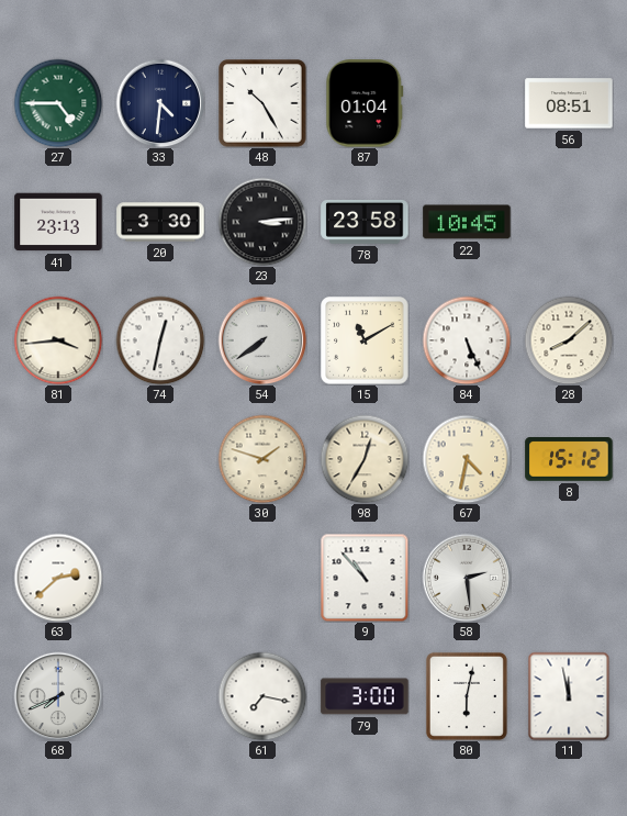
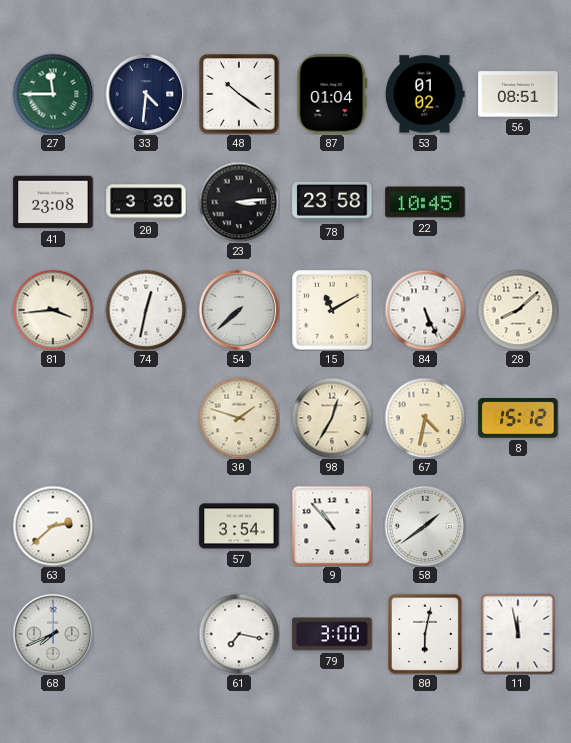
27: 4:45 -> 11:45
48: 10:25 -> 10:21
53: none -> 01:02
41: 23:13 -> 23:08
54: 7:39 -> 7:38
57: none -> 3:54
58: 2:29 -> 1:39
